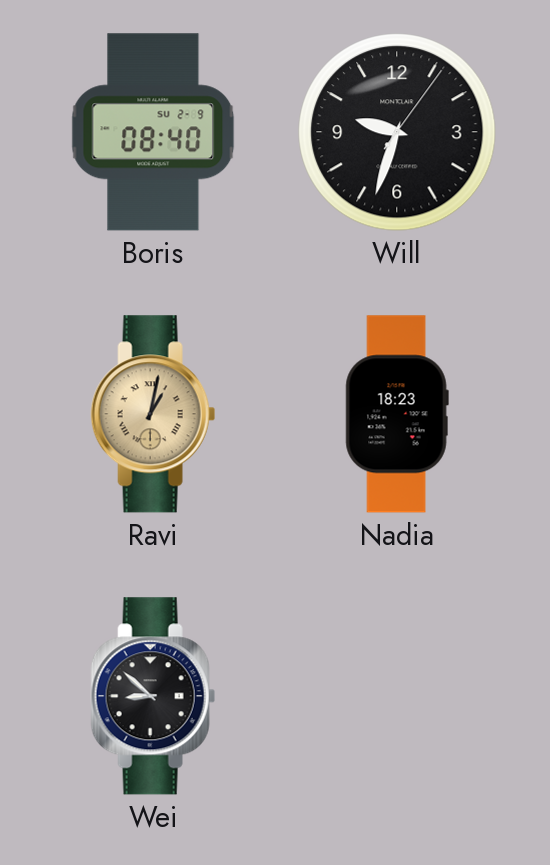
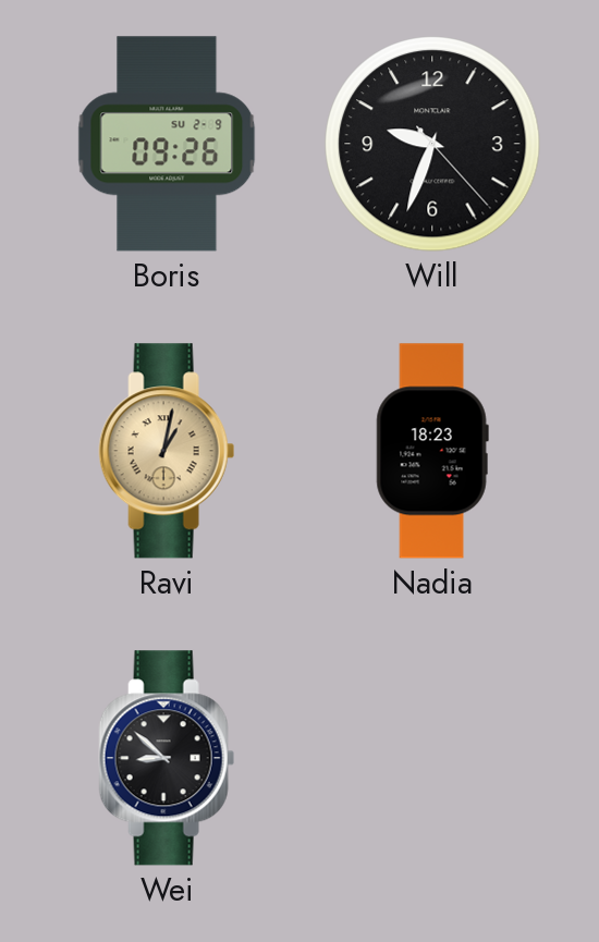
Boris: 08:40 -> 09:26
Will: 9:33:06 -> 9:33:23
